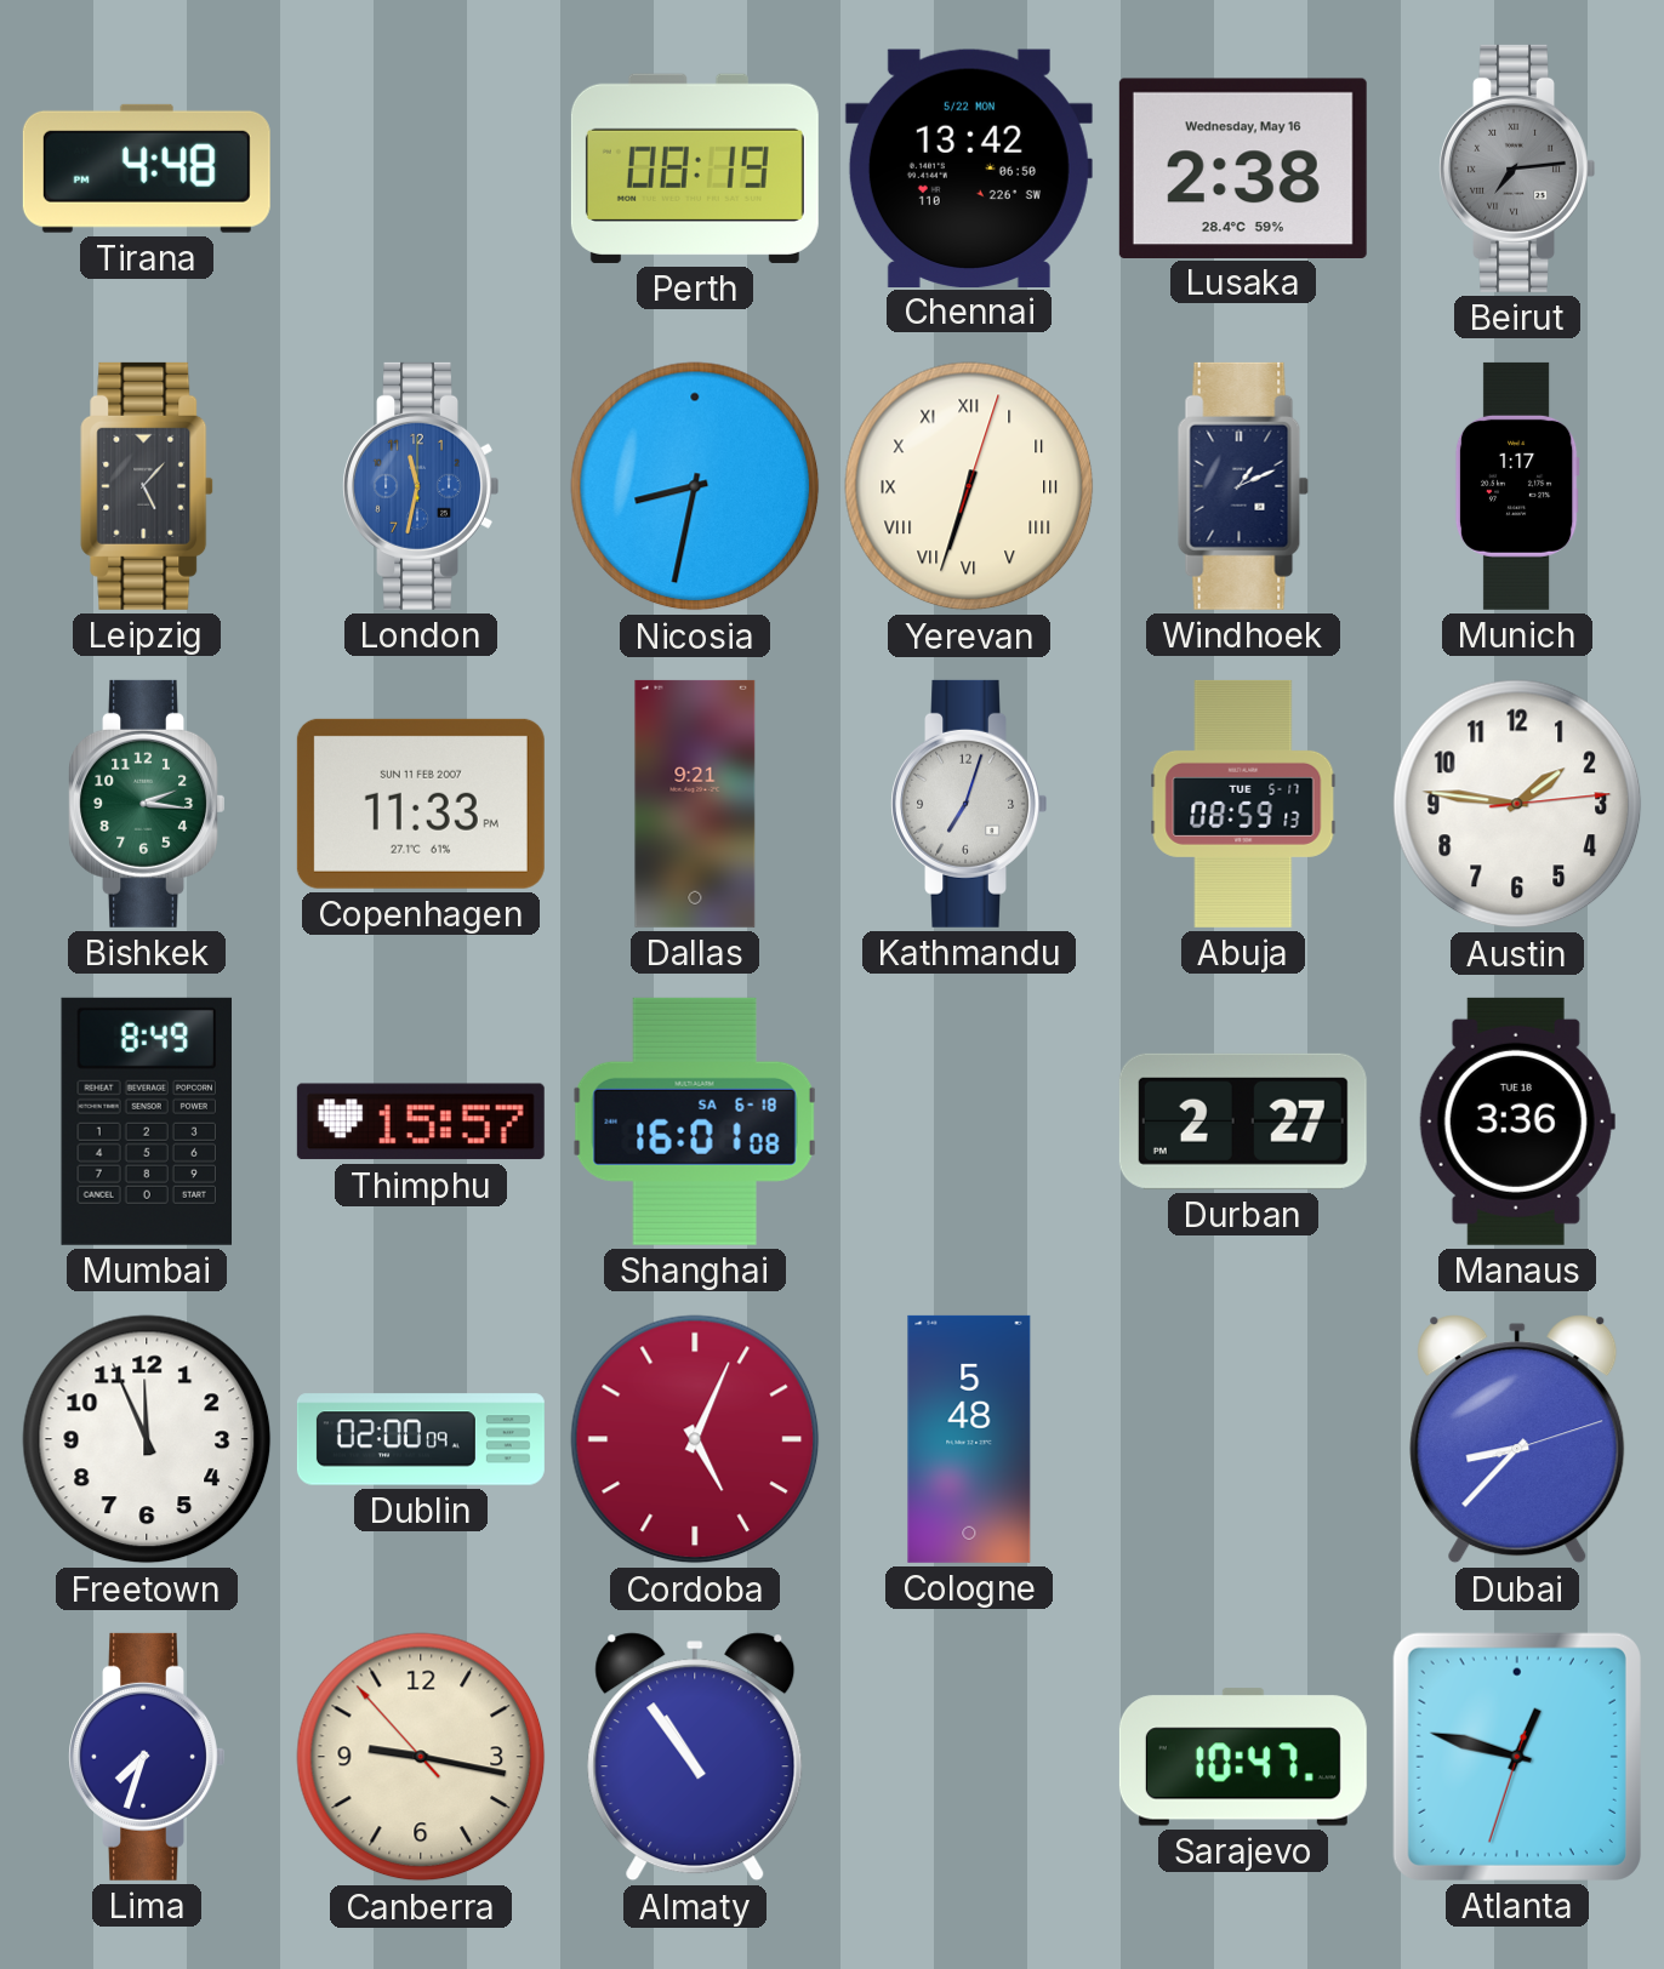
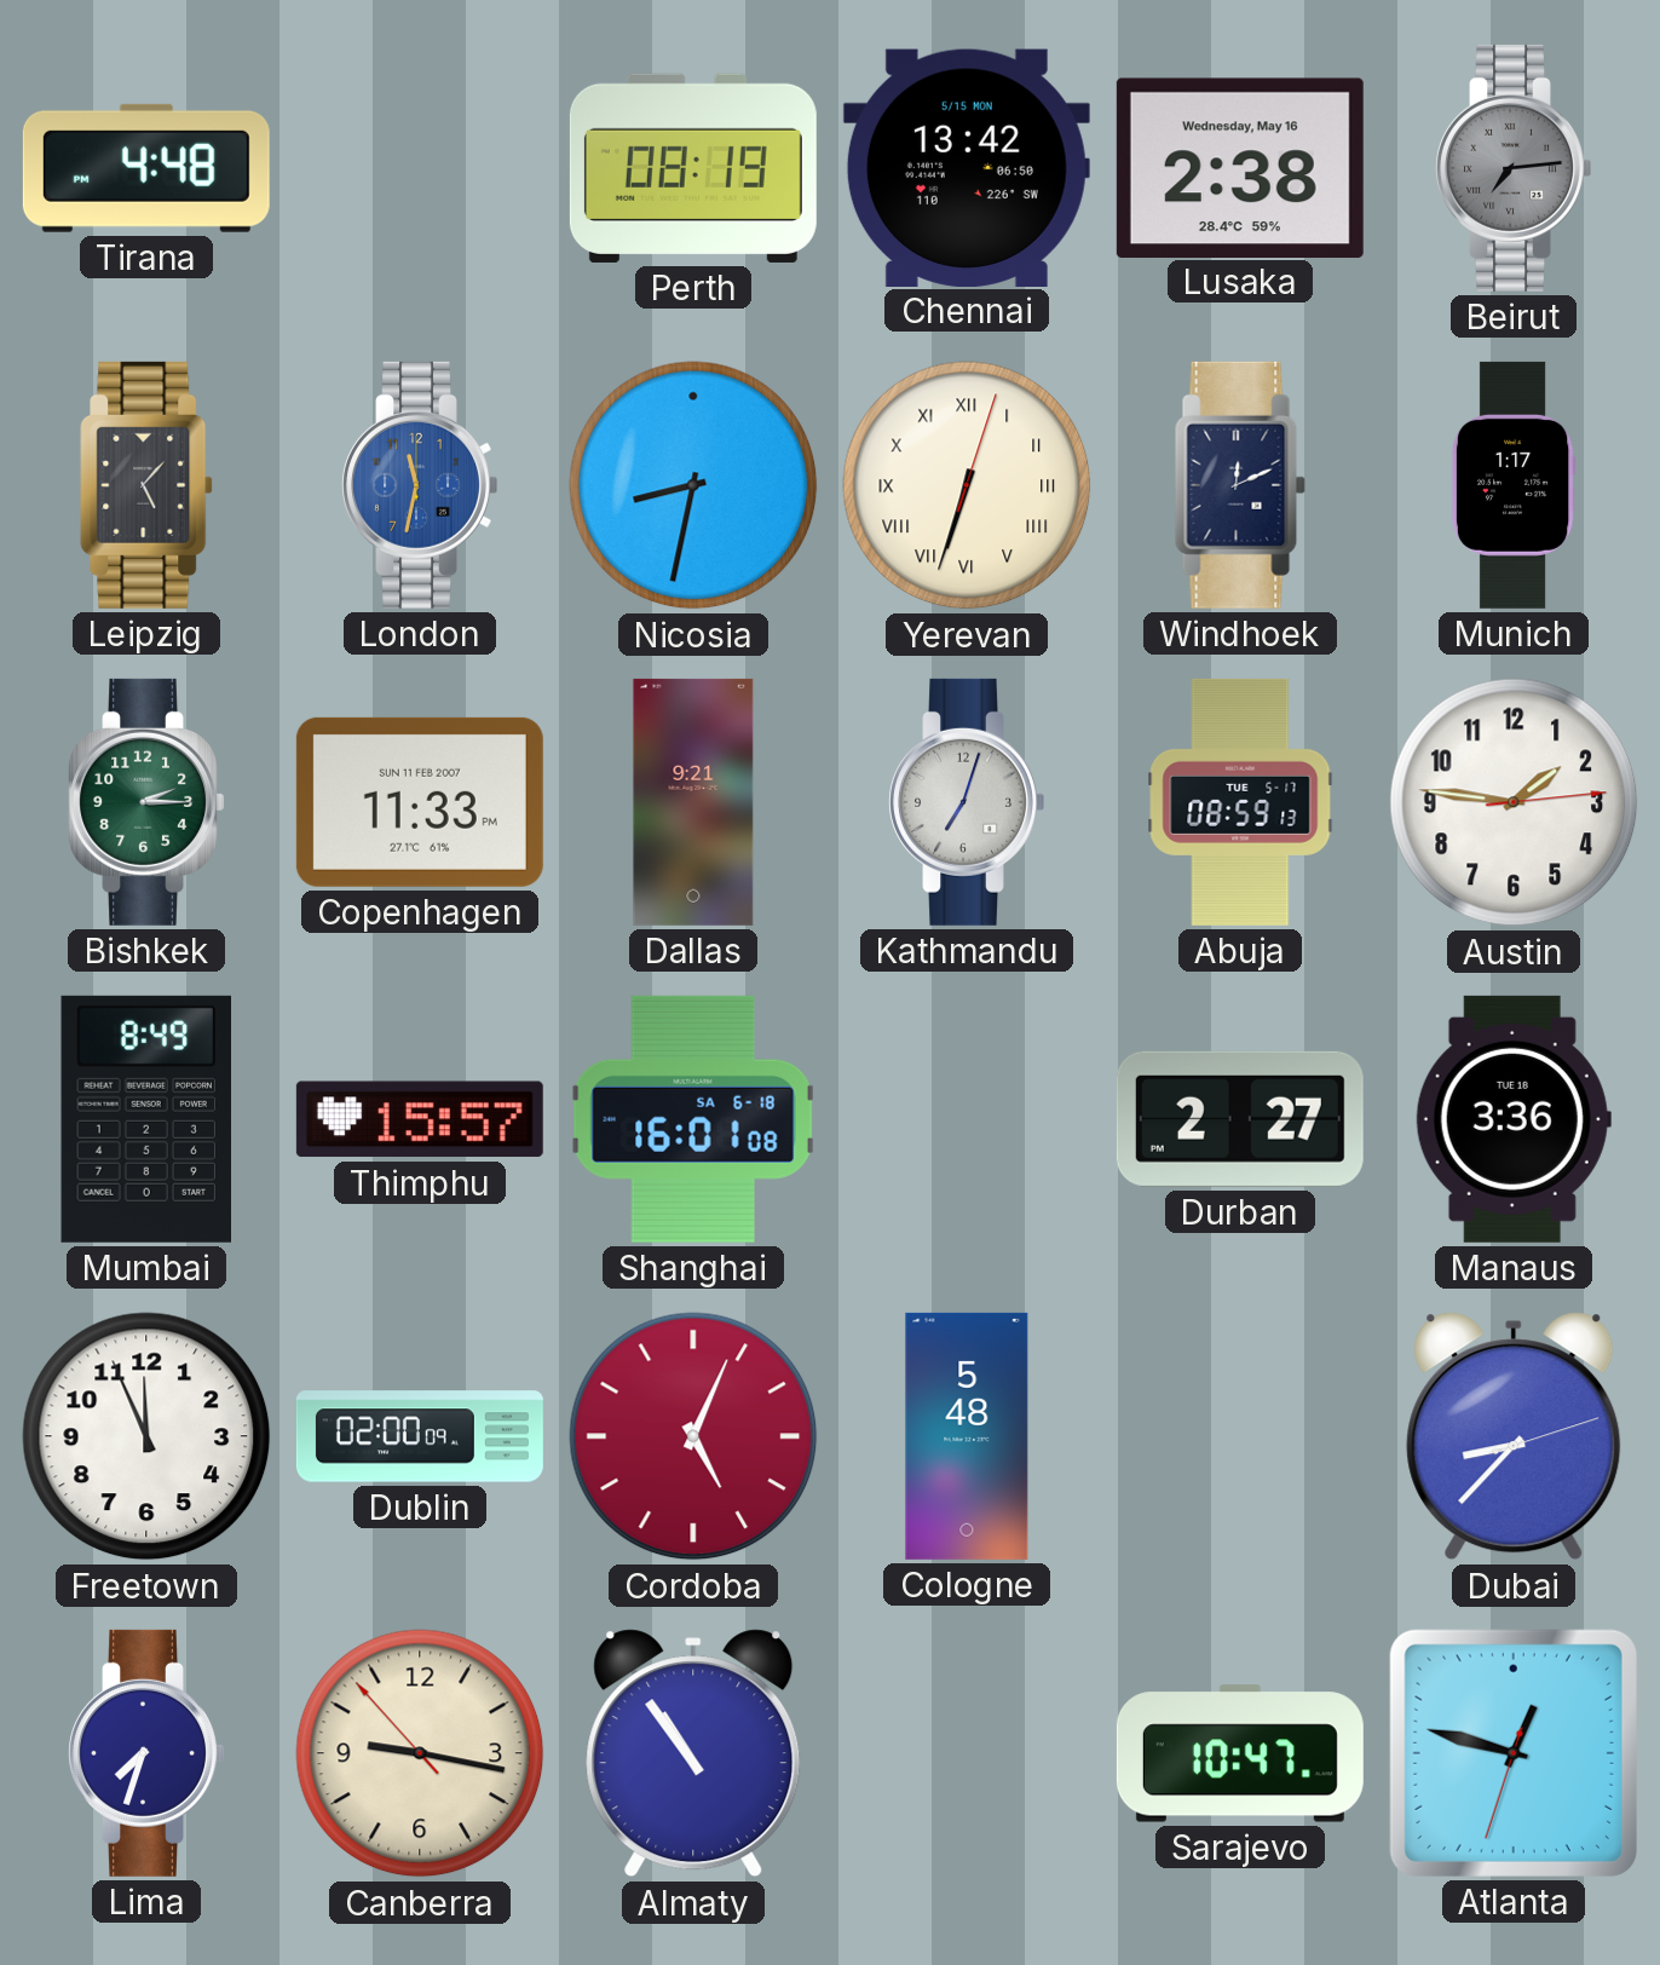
Chennai date: 5/22 MON -> 5/15 MON
Windhoek: 1:11 -> 12:11
Bishkek: 2:16 -> 2:15
